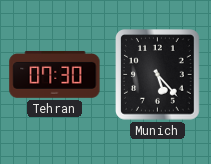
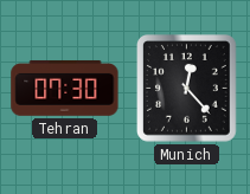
Munich: 5:23 -> 12:23
